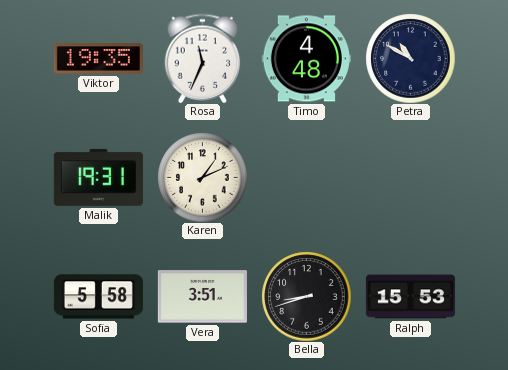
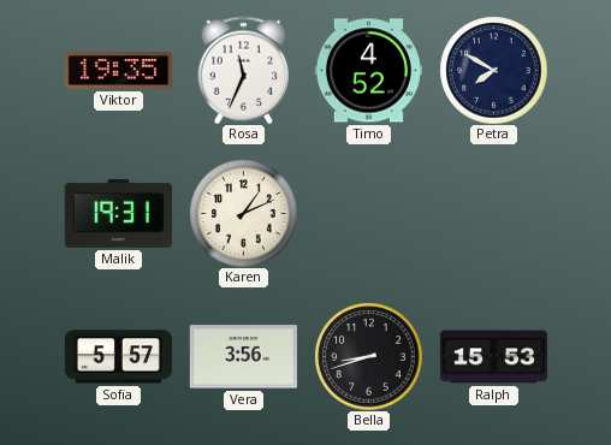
Timo: 4:48 -> 4:52
Petra: 10:50 -> 7:50
Sofia: 5:58 -> 5:57
Vera: 3:51 -> 3:56
